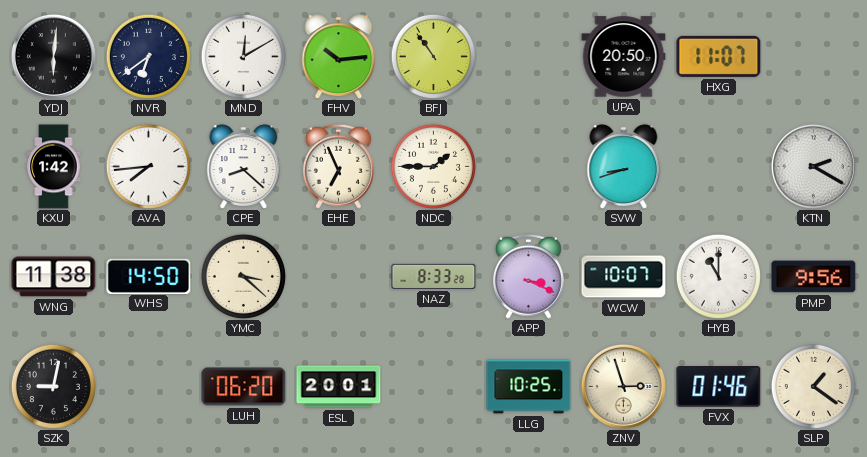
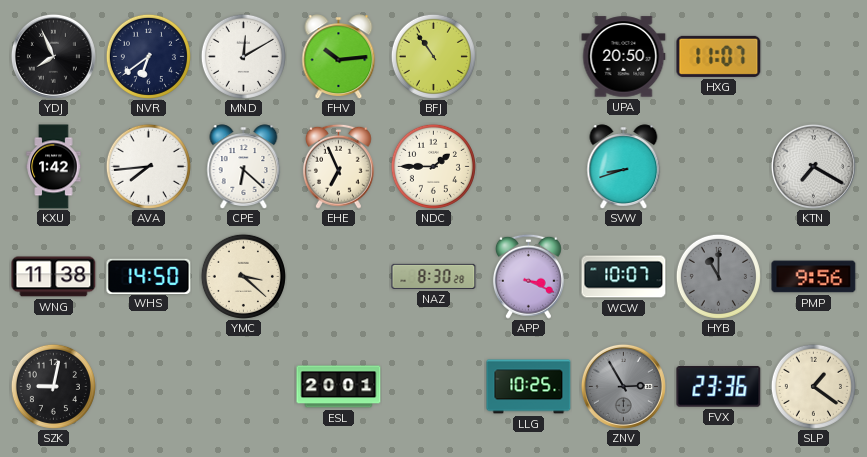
YDJ: 6:01 -> 7:56
CPE: 8:22 -> 6:22
KTN: 2:20 -> 7:20
NAZ: 8:33 -> 8:30
HYB dial: white -> grey
LUH: 06:20 -> none
ZNV: 2:57 -> 2:55
ZNV dial: cream -> grey
FVX: 01:46 -> 23:36
